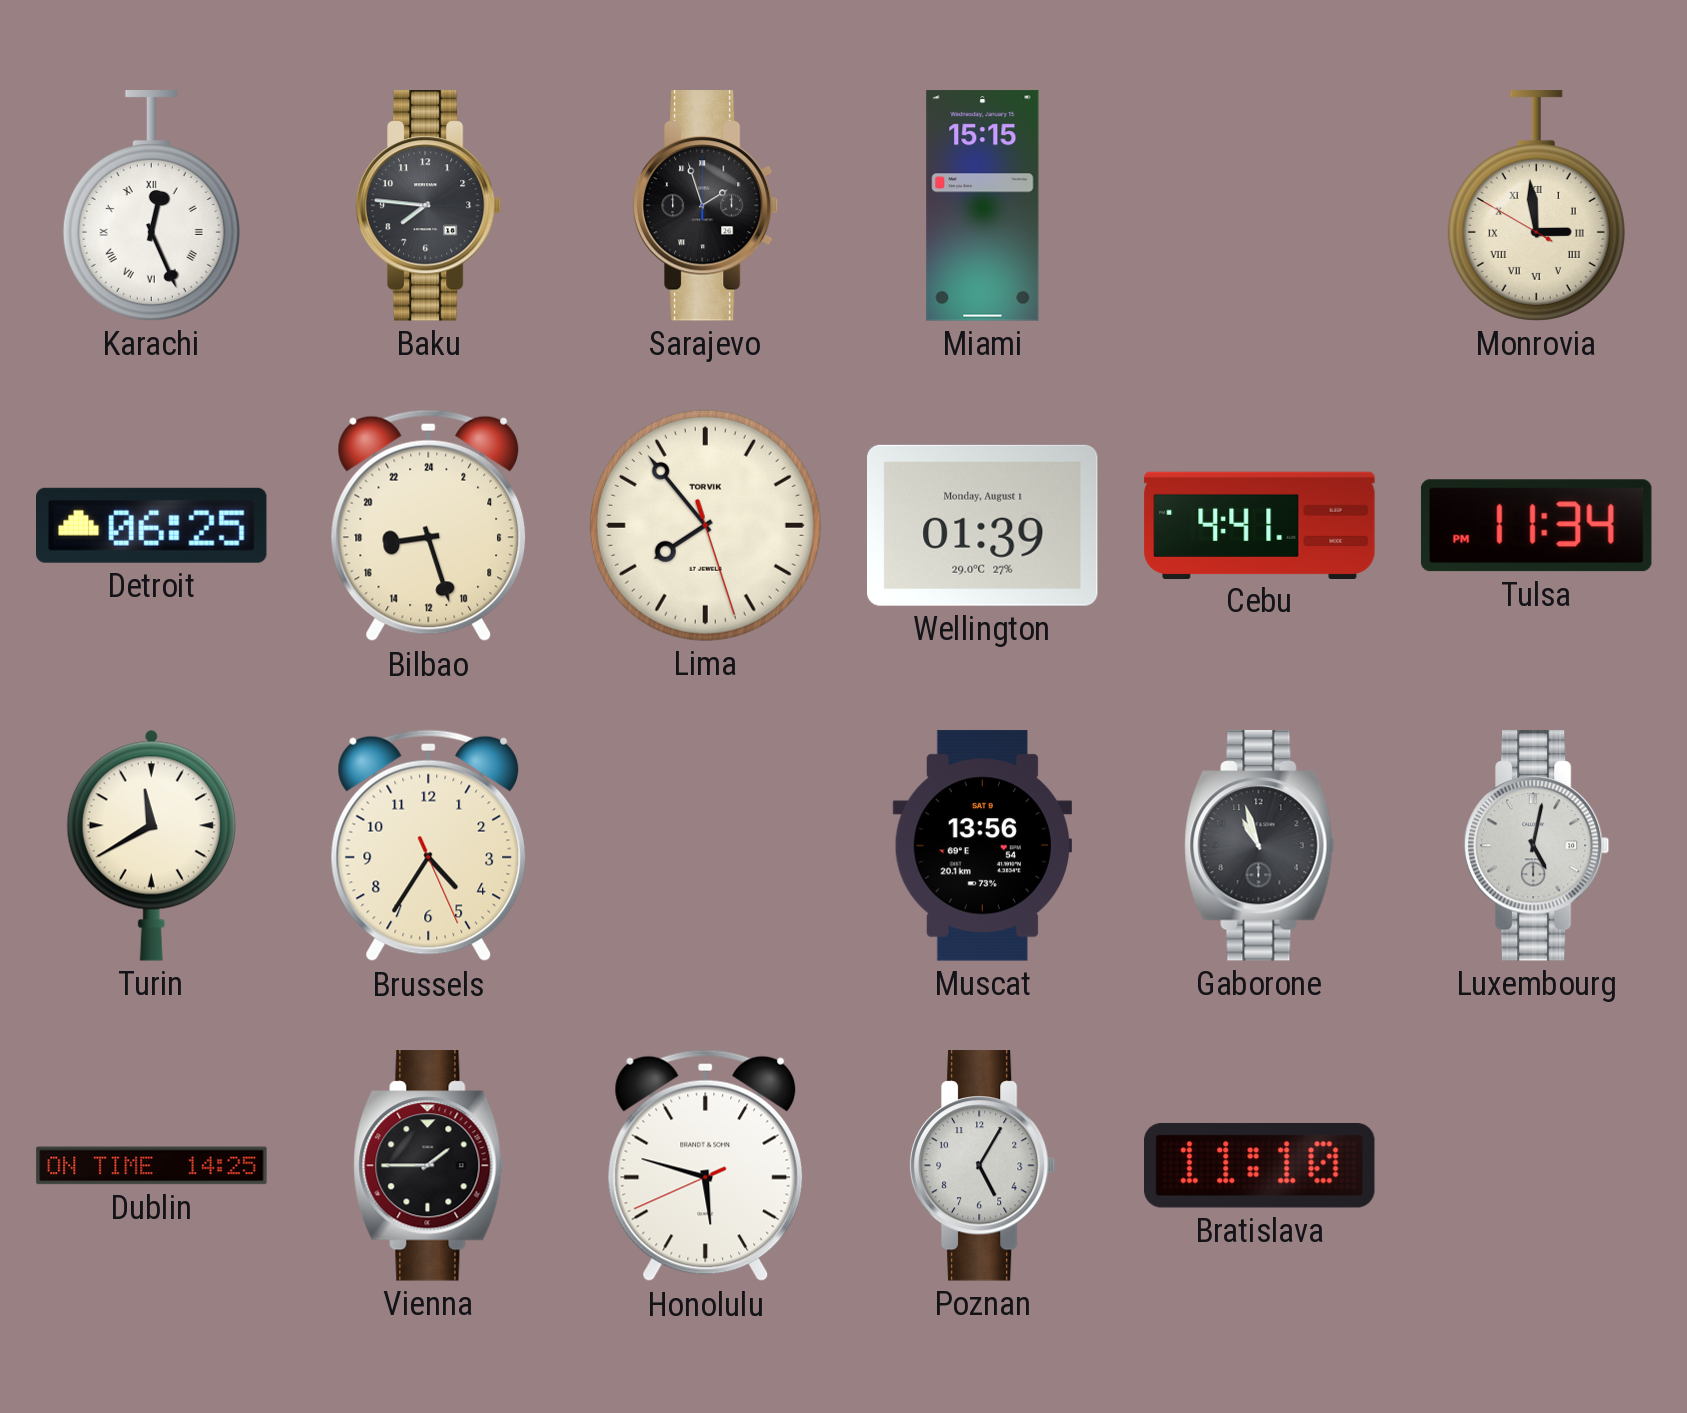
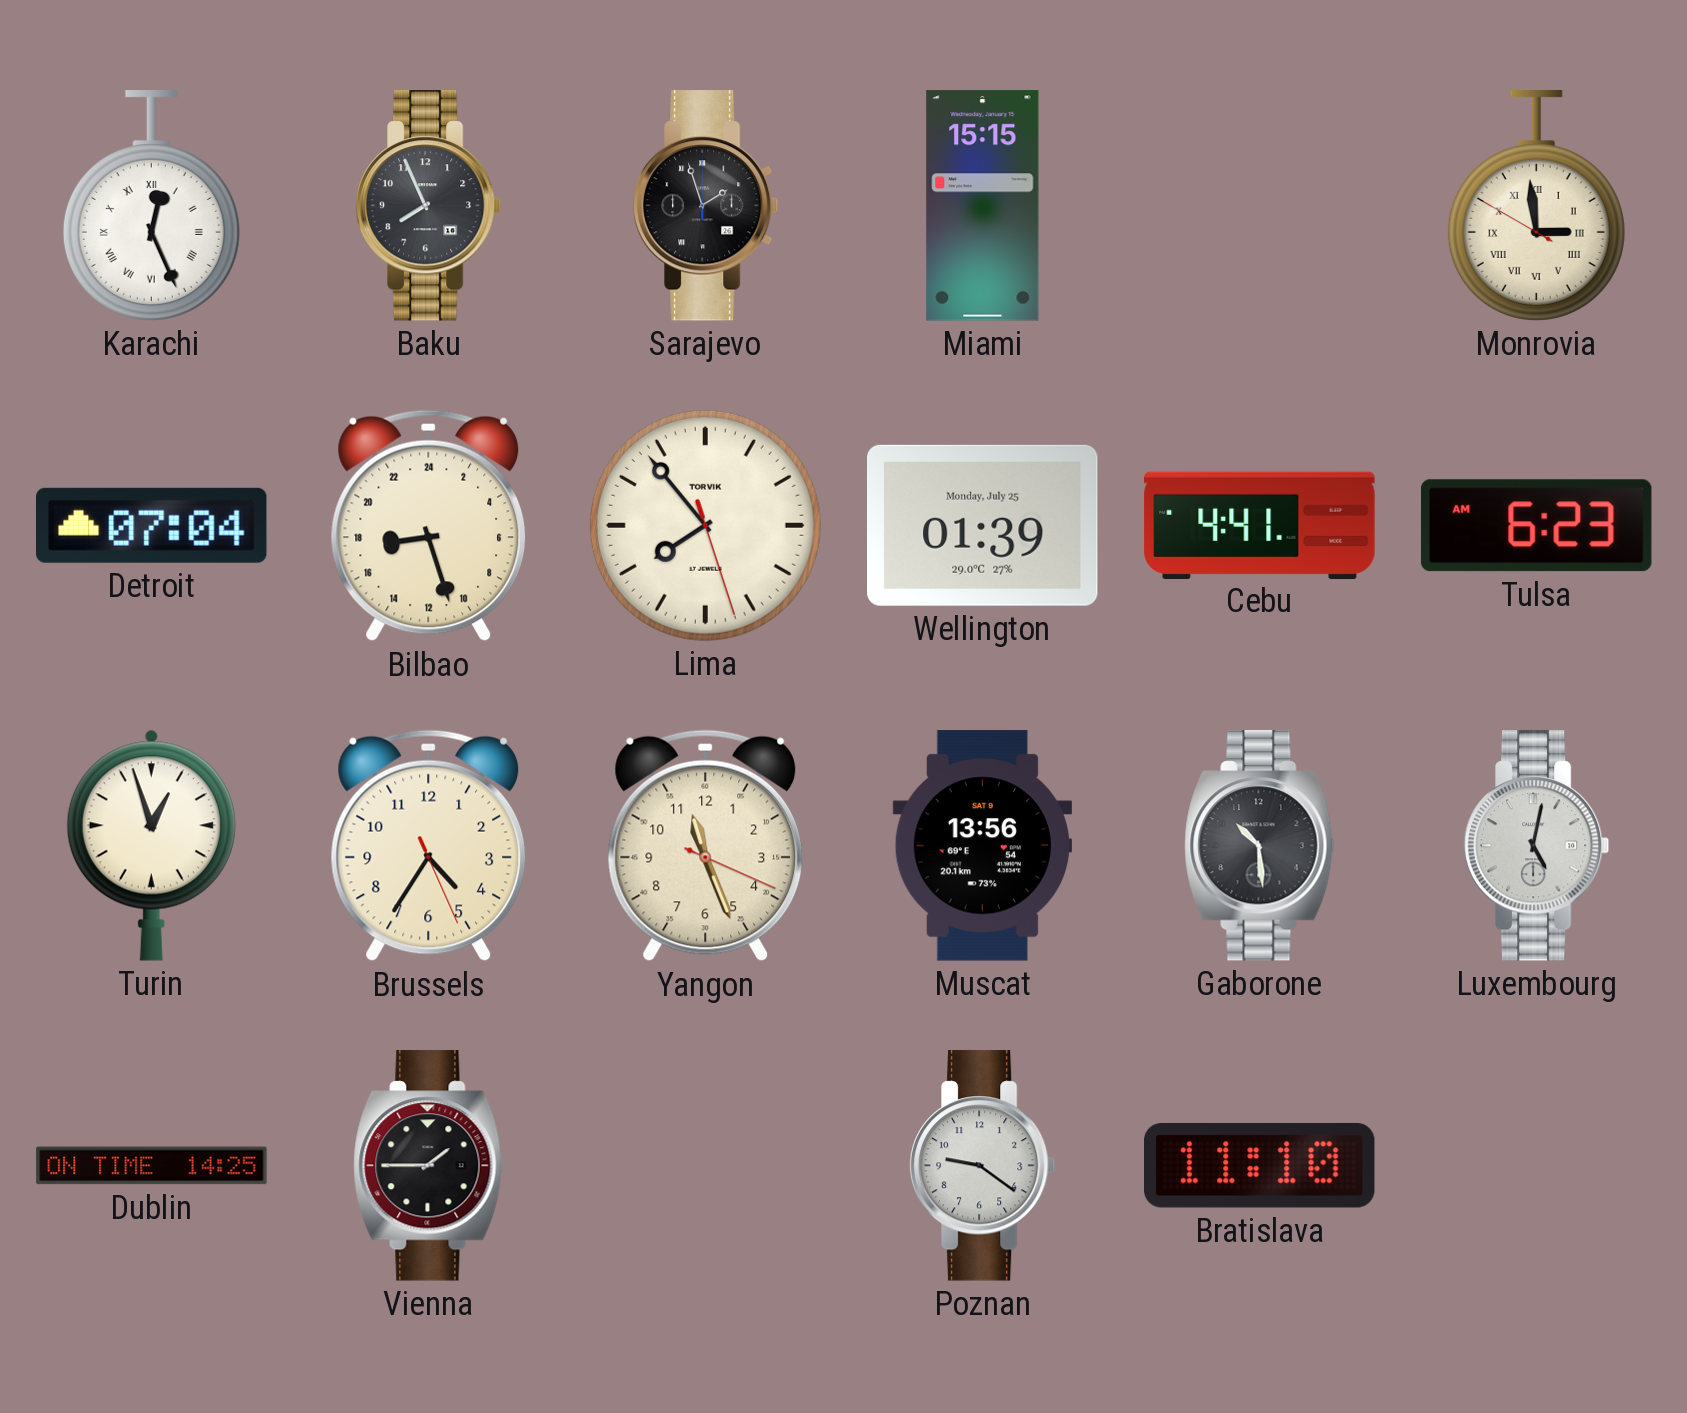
Baku: 7:46 -> 7:56
Detroit: 06:25 -> 07:04
Wellington date: Monday, August 1 -> Monday, July 25
Tulsa: 11:34 -> 6:23
Turin: 11:40 -> 12:57
Yangon: none -> 11:26
Gaborone: 10:57 -> 10:29
Honolulu: 5:47 -> none
Poznan: 5:05 -> 9:21
